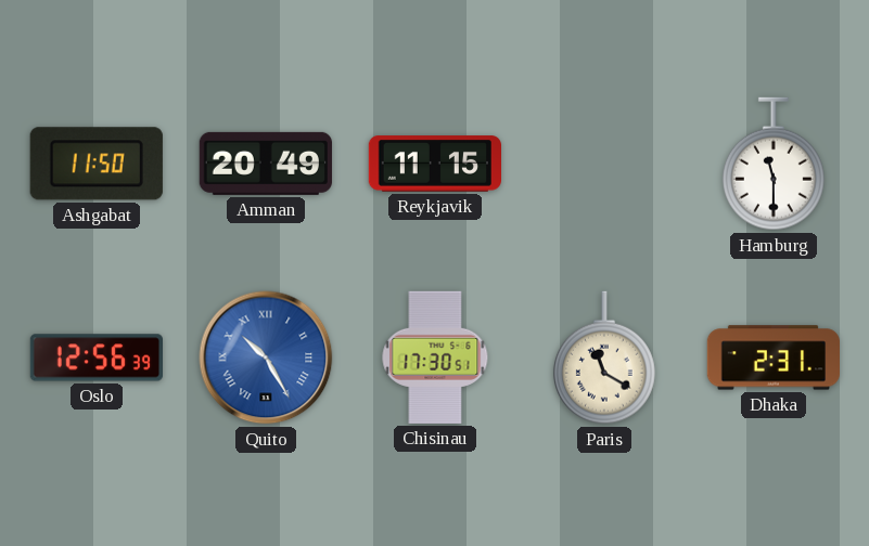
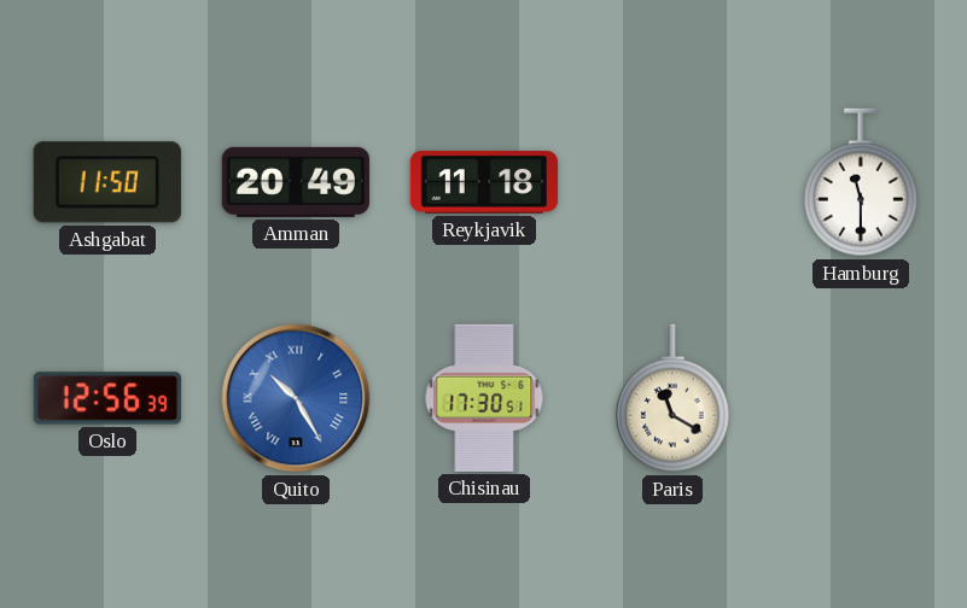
Reykjavik: 11:15 -> 11:18
Dhaka: 2:31 -> none
